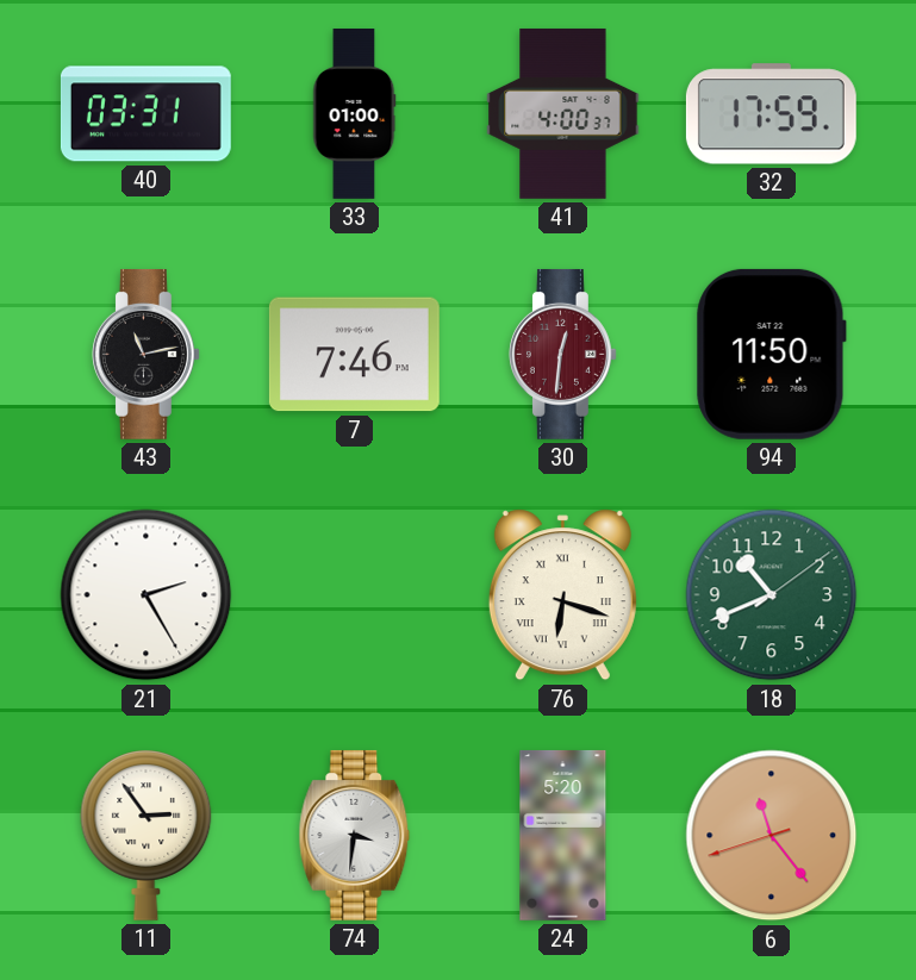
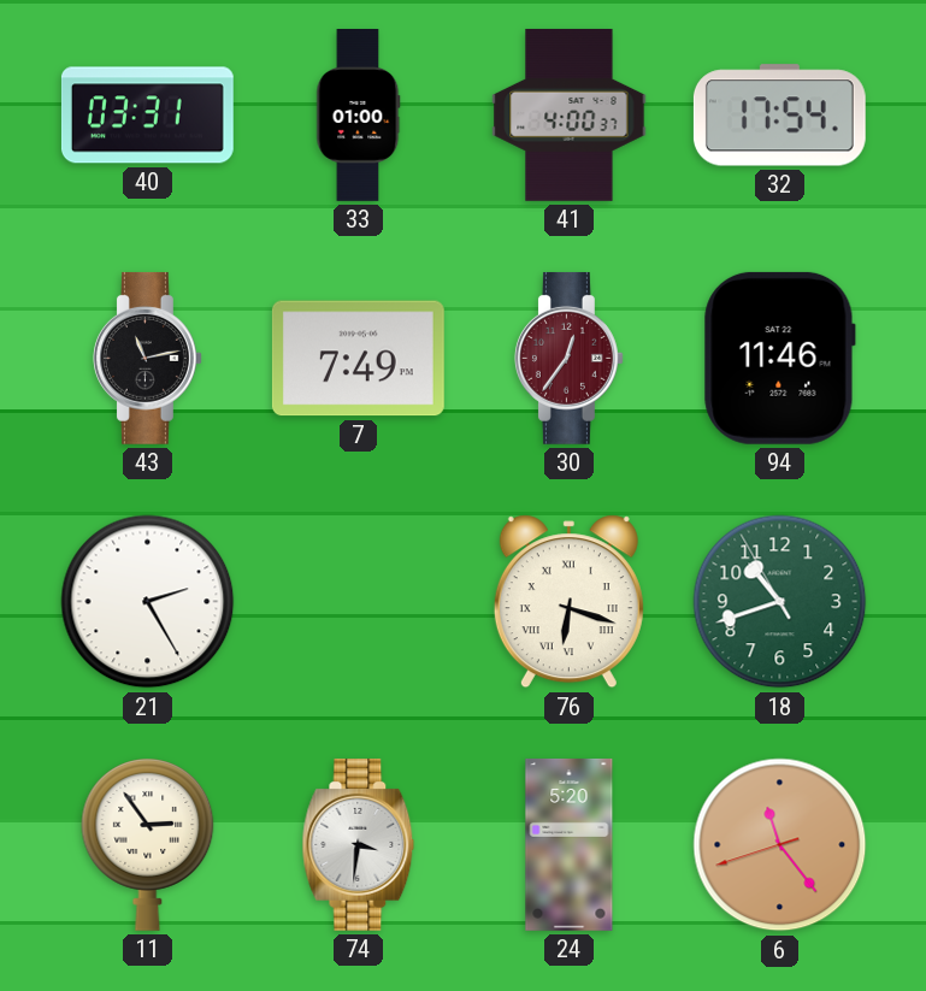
32: 17:59 -> 17:54
7: 7:46 -> 7:49
30: 12:31 -> 12:36
94: 11:50 -> 11:46
18: 10:41:09 -> 10:41:55
